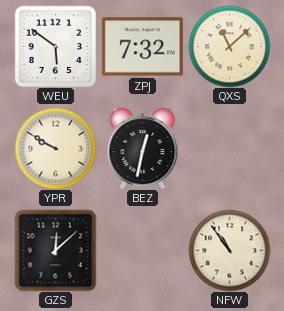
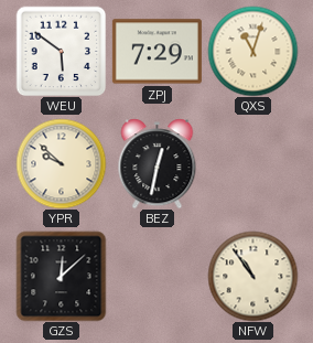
ZPJ: 7:32 -> 7:29
QXS: 11:08 -> 11:03
YPR: 9:50 -> 9:52
